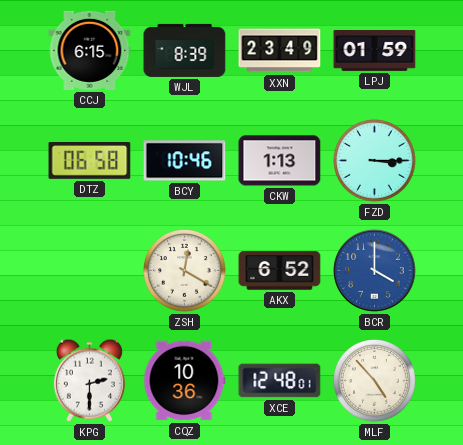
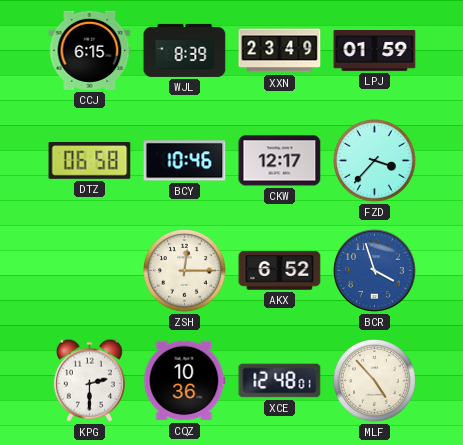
CKW: 1:13 -> 12:17
FZD: 3:15 -> 3:37
ZSH: 12:20 -> 12:15
BCR: 4:00 -> 3:57
